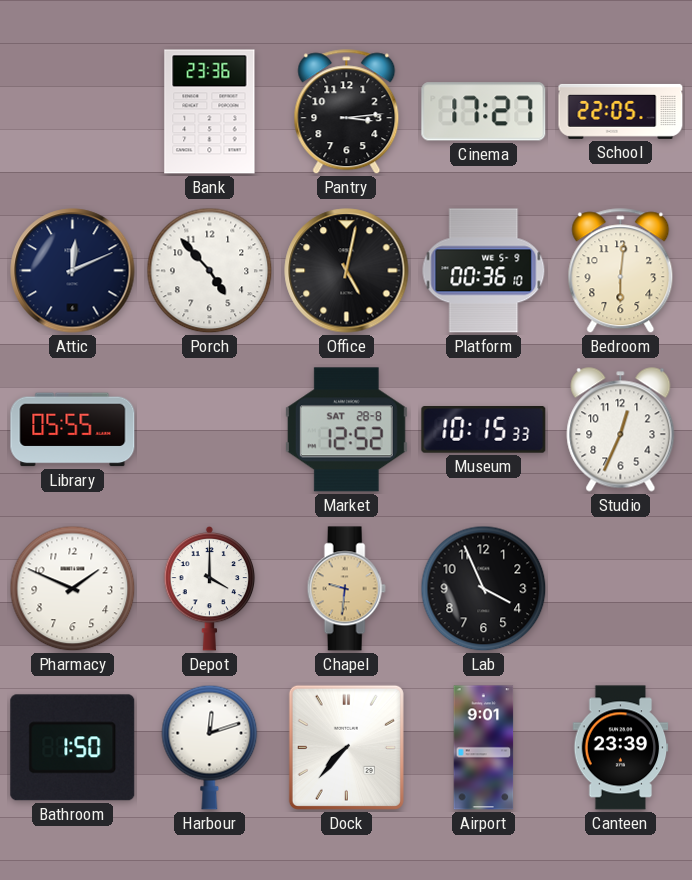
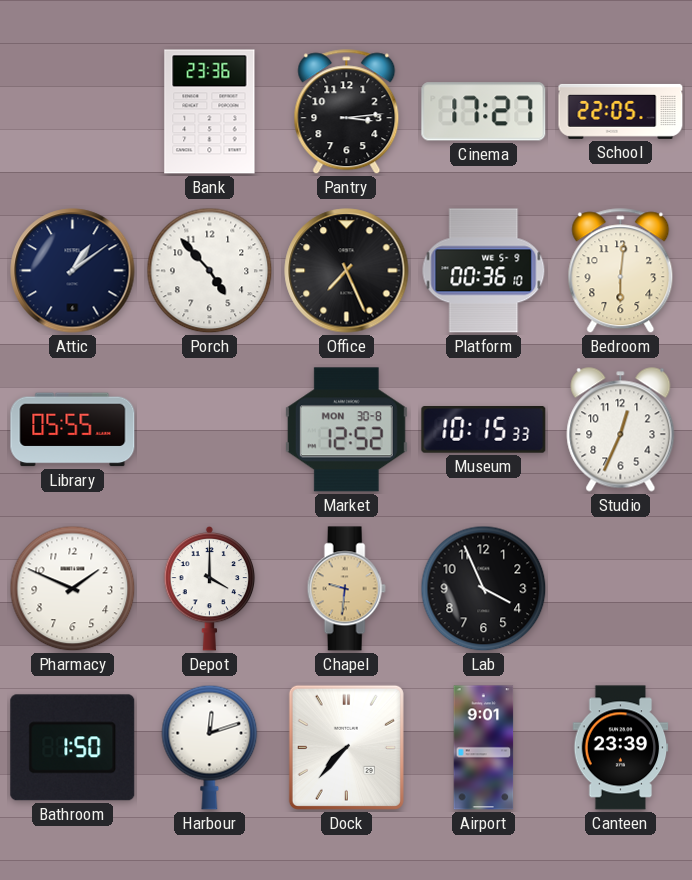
Attic: 12:11 -> 1:09
Office: 5:02 -> 7:26
Market date: SAT 28-8 -> MON 30-8
